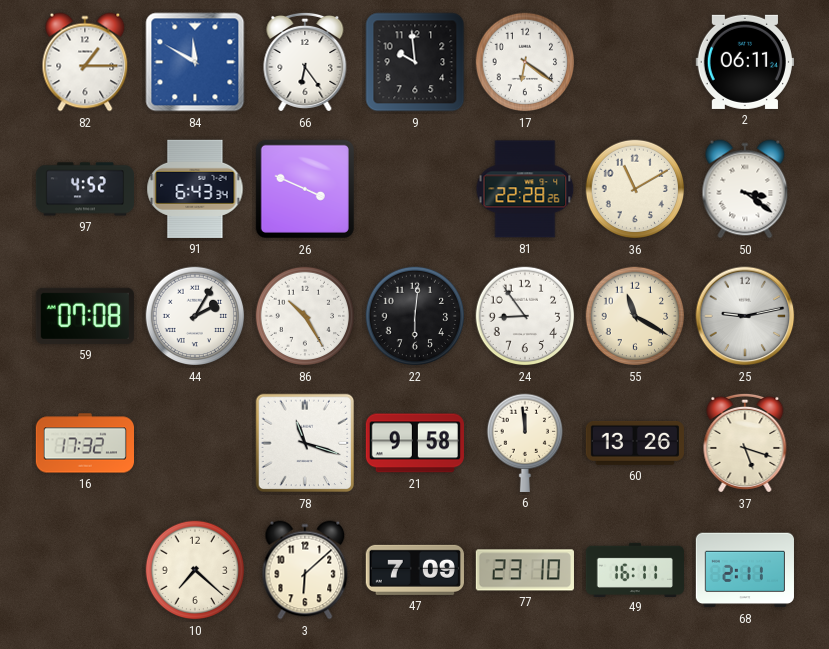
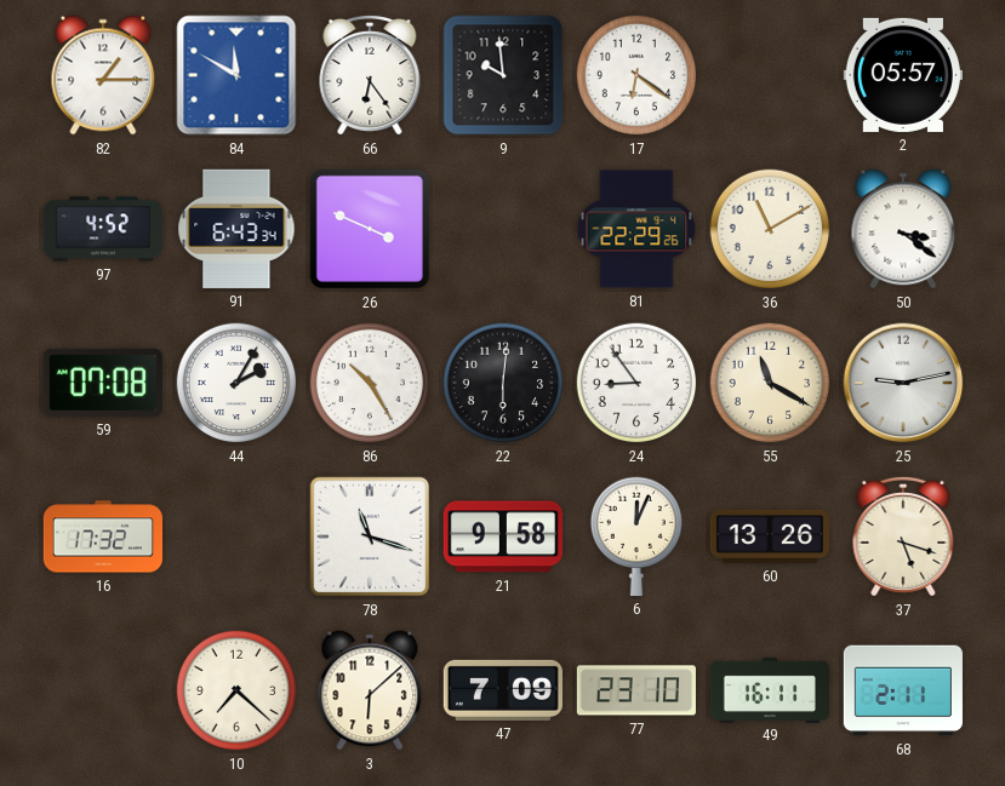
2: 06:11 -> 05:57
81: 22:28 -> 22:29
6: 11:59 -> 12:04
